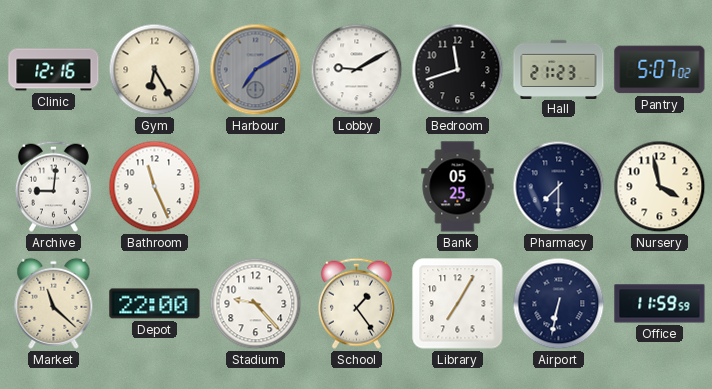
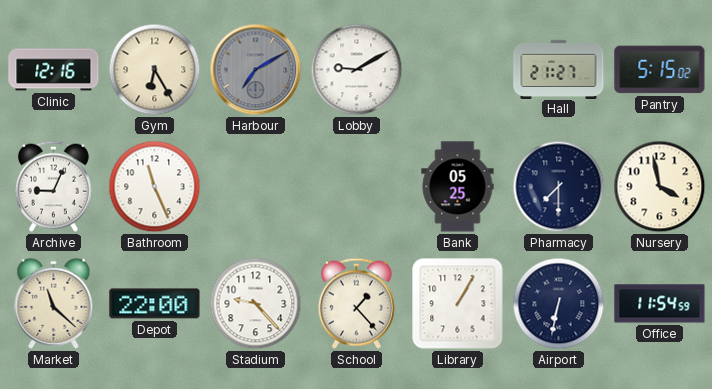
Bedroom: 11:42 -> none
Hall: 21:23 -> 21:27
Pantry: 5:07 -> 5:15
Archive: 9:01 -> 9:04
School: 1:24 -> 1:23
Library: 7:05 -> 1:05
Office: 11:59 -> 11:54
